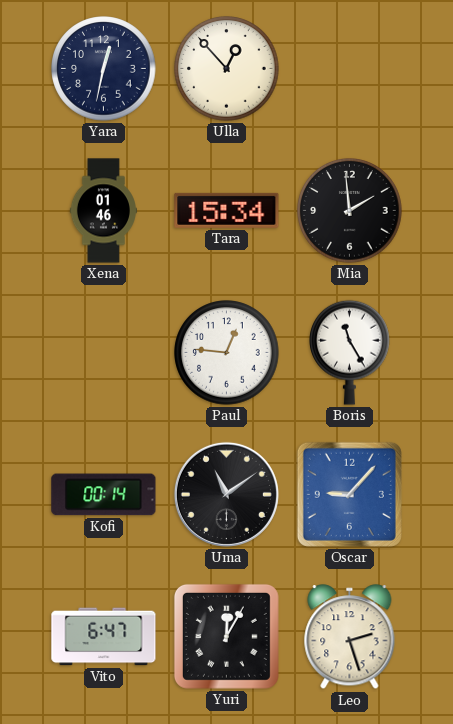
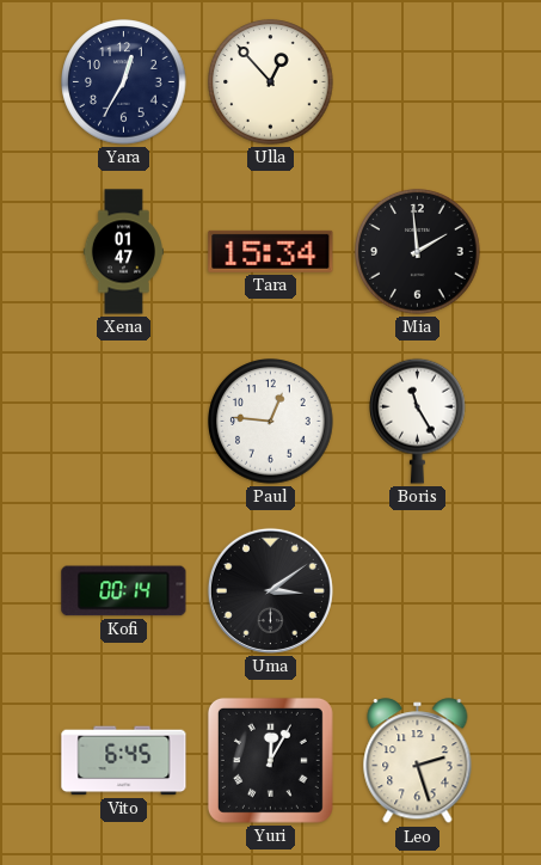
Yara: 12:32 -> 12:35
Xena: 01:46 -> 01:47
Uma: 11:09 -> 3:09
Oscar: 9:07 -> none
Vito: 6:47 -> 6:45
